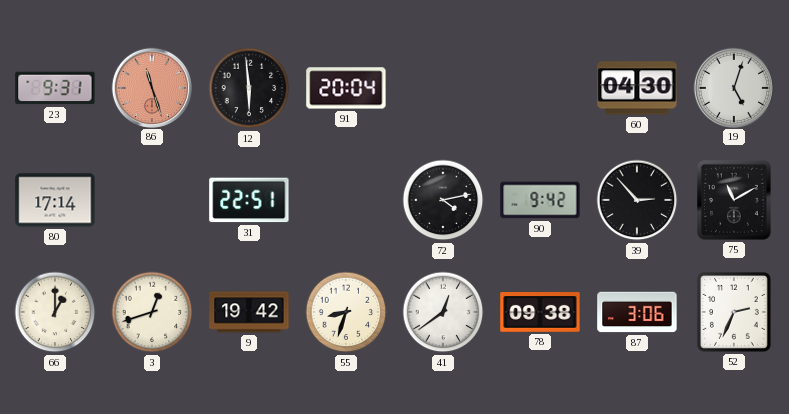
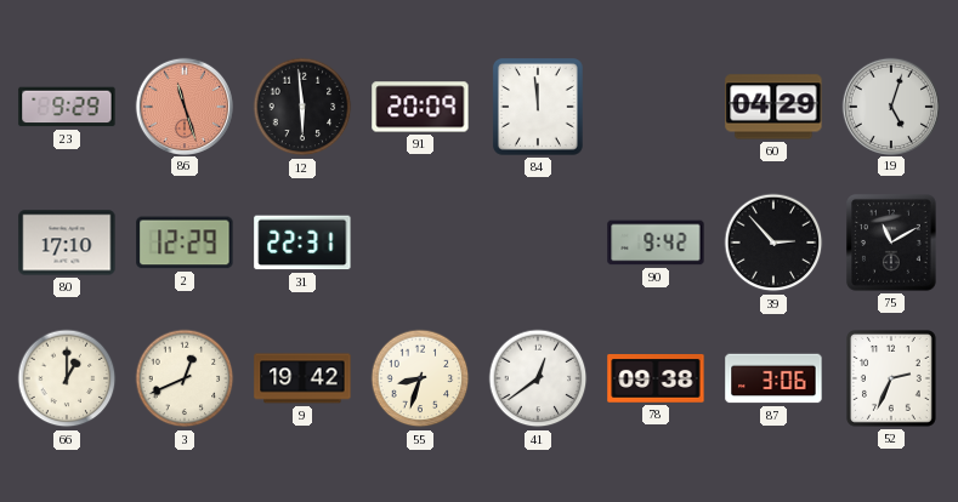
23: 9:31 -> 9:29
91: 20:04 -> 20:09
84: none -> 11:59
60: 04:30 -> 04:29
80: 17:14 -> 17:10
2: none -> 12:29
31: 22:51 -> 22:31
72: 4:13 -> none
3: 12:42 -> 12:41
